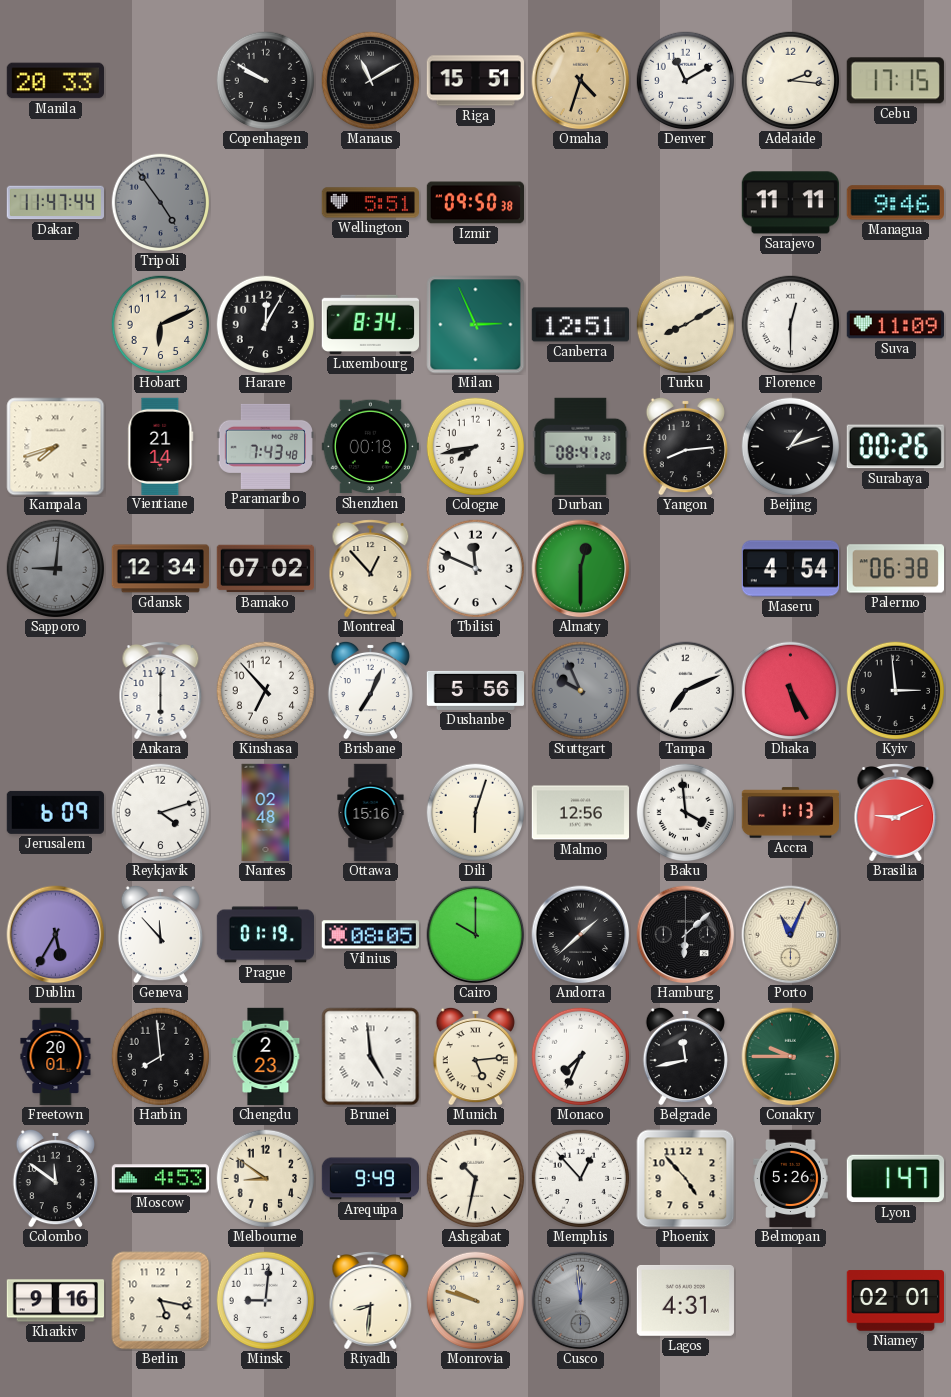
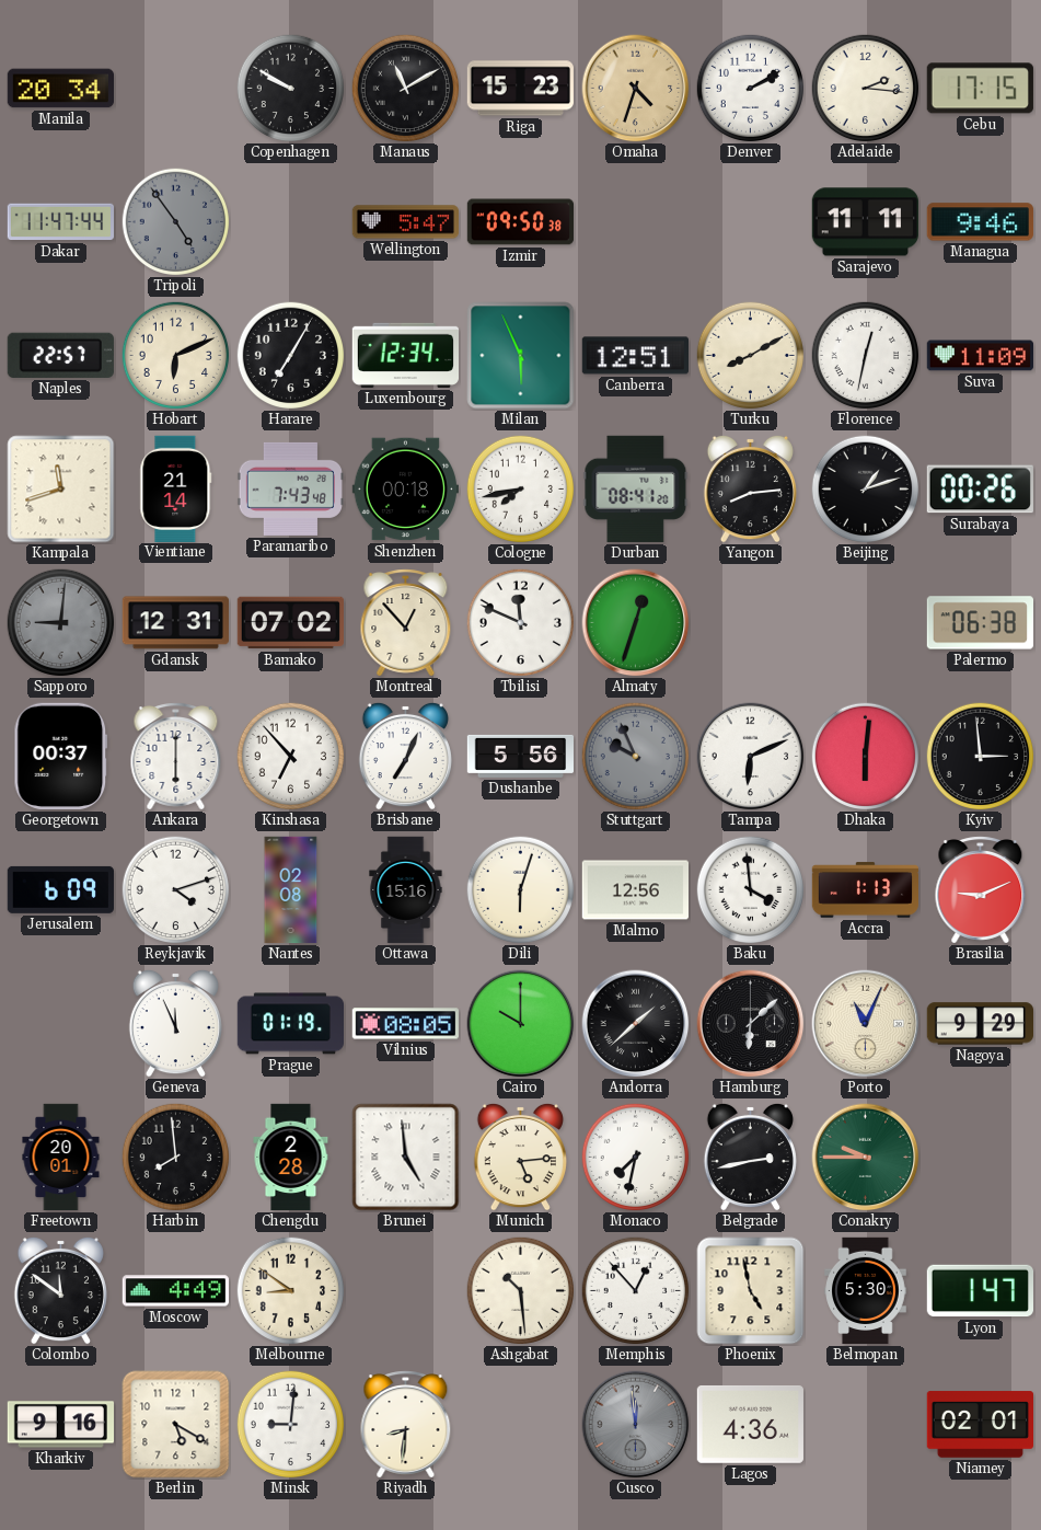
Manila: 20:33 -> 20:34
Riga: 15:51 -> 15:23
Denver: 11:10 -> 2:10
Wellington: 5:51 -> 5:47
Naples: none -> 22:57
Harare: 12:05 -> 7:05
Luxembourg: 8:34 -> 12:34
Milan: 2:56 -> 5:56
Florence: 12:30 -> 12:32
Kampala: 7:42 -> 11:42
Gdansk: 12:34 -> 12:31
Almaty: 12:30 -> 12:33
Maseru: 4:54 -> none
Georgetown: none -> 00:37
Tampa: 7:11 -> 6:11
Dhaka: 5:25 -> 6:01
Nantes: 02:48 -> 02:08
Dublin: 5:35 -> none
Geneva: 11:53 -> 11:56
Nagoya: none -> 9:29
Chengdu: 2:23 -> 2:28
Monaco: 7:34 -> 7:32
Belgrade: 11:43 -> 2:43
Moscow: 4:53 -> 4:49
Arequipa: 9:49 -> none
Ashgabat: 10:32 -> 10:29
Phoenix: 4:53 -> 4:58
Belmopan: 5:26 -> 5:30
Berlin: 5:17 -> 5:20
Monrovia: 9:48 -> none
Lagos: 4:31 -> 4:36
